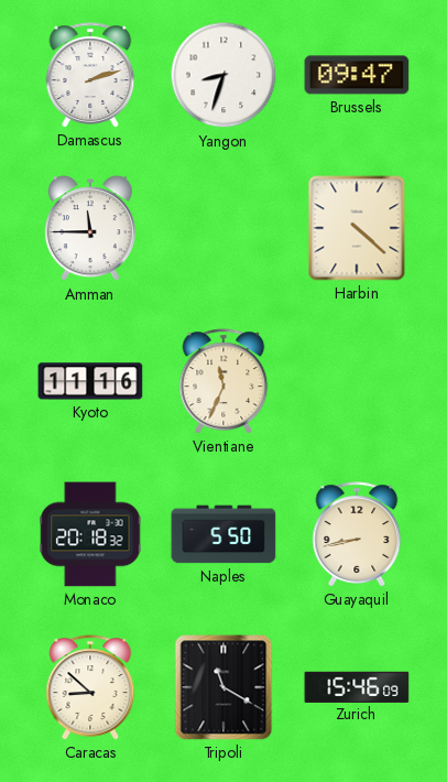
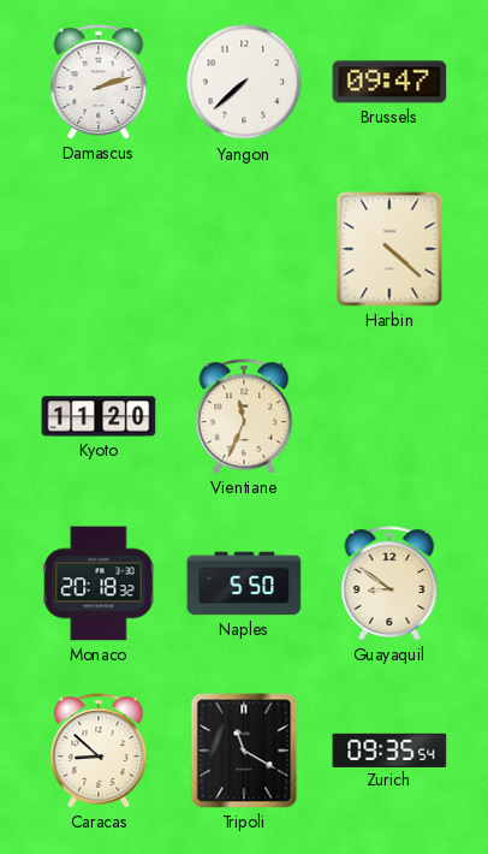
Yangon: 8:33 -> 7:38
Amman: 11:45 -> none
Kyoto: 11:16 -> 11:20
Guayaquil: 8:43 -> 8:51
Zurich: 15:46 -> 09:35
